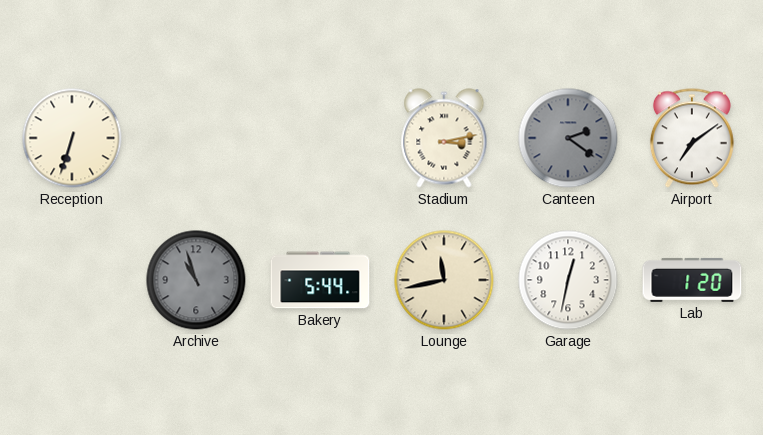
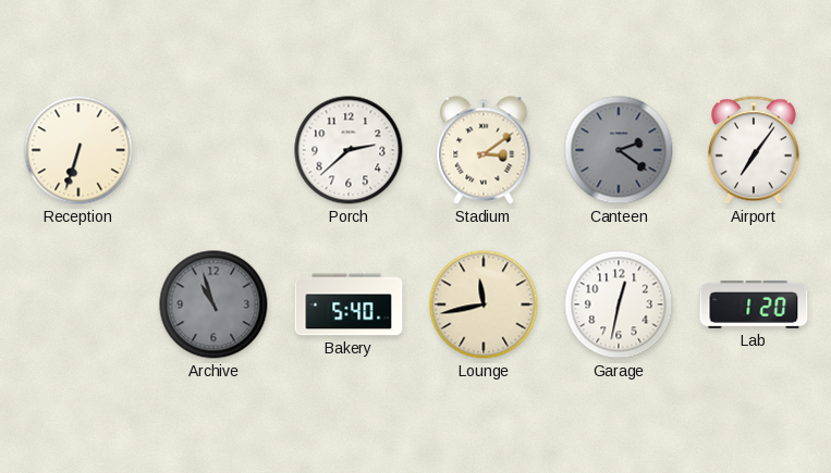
Porch: none -> 2:38
Stadium: 3:13 -> 3:09
Airport: 7:09 -> 7:06
Bakery: 5:44 -> 5:40
